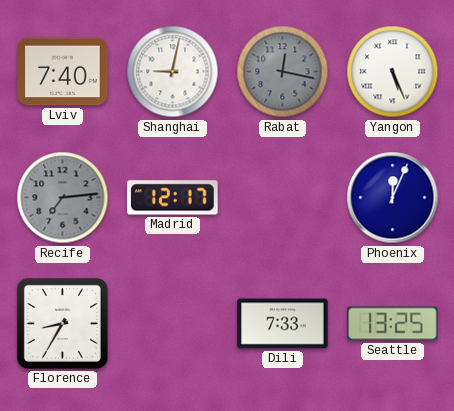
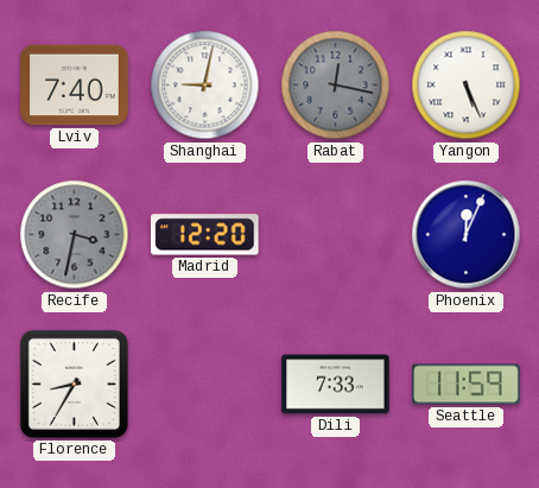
Recife: 7:14 -> 3:32
Madrid: 12:17 -> 12:20
Seattle: 13:25 -> 11:59
